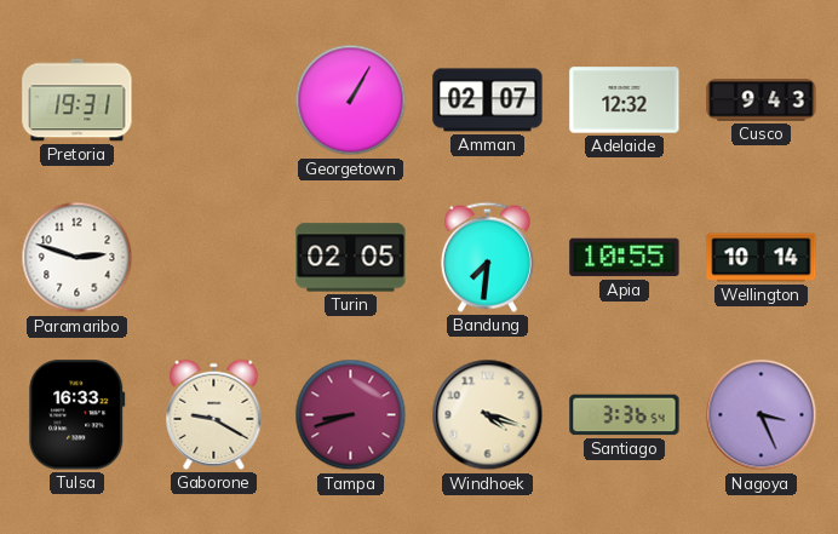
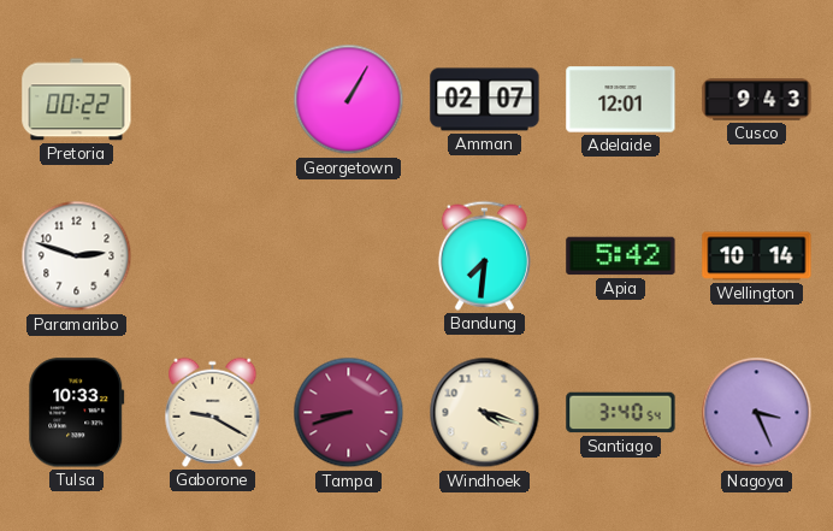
Pretoria: 19:31 -> 00:22
Adelaide: 12:32 -> 12:01
Turin: 02:05 -> none
Apia: 10:55 -> 5:42
Tulsa: 16:33 -> 10:33
Santiago: 3:36 -> 3:40
